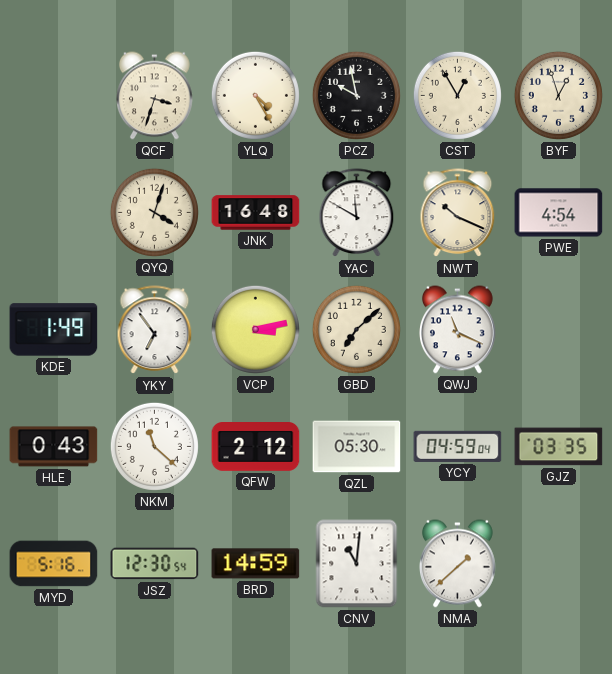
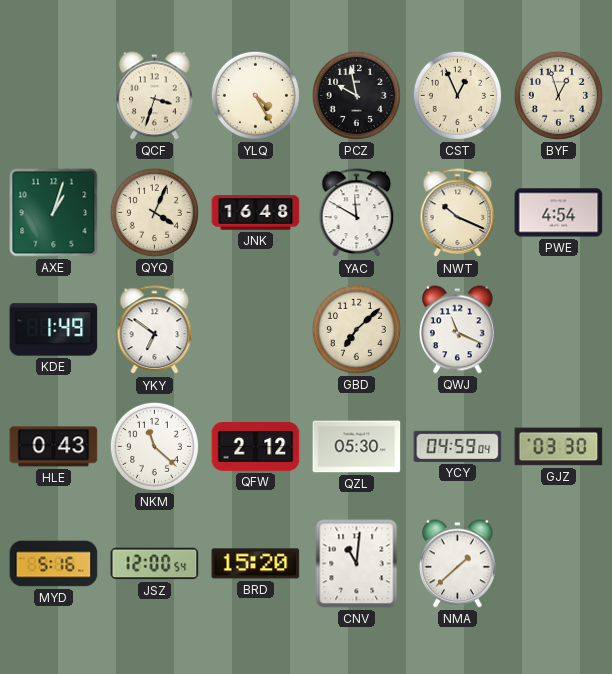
CST: 12:55 -> 12:56
AXE: none -> 1:03
QYQ: 4:03 -> 4:04
YKY: 6:54 -> 6:51
VCP: 3:13 -> none
GJZ: 03:35 -> 03:30
JSZ: 12:30 -> 12:00
BRD: 14:59 -> 15:20
